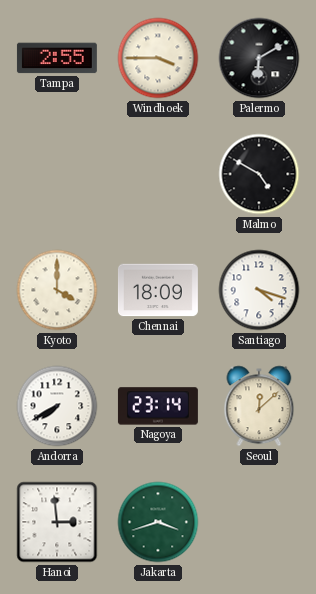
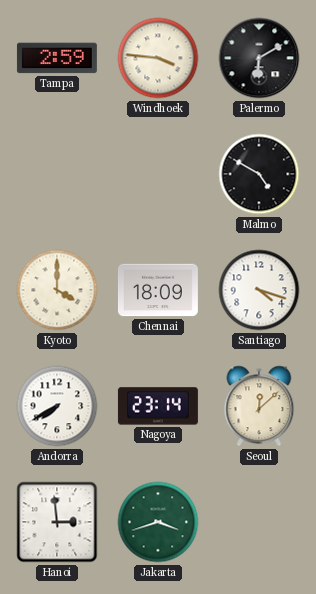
Tampa: 2:55 -> 2:59
Windhoek: 3:45 -> 3:46
